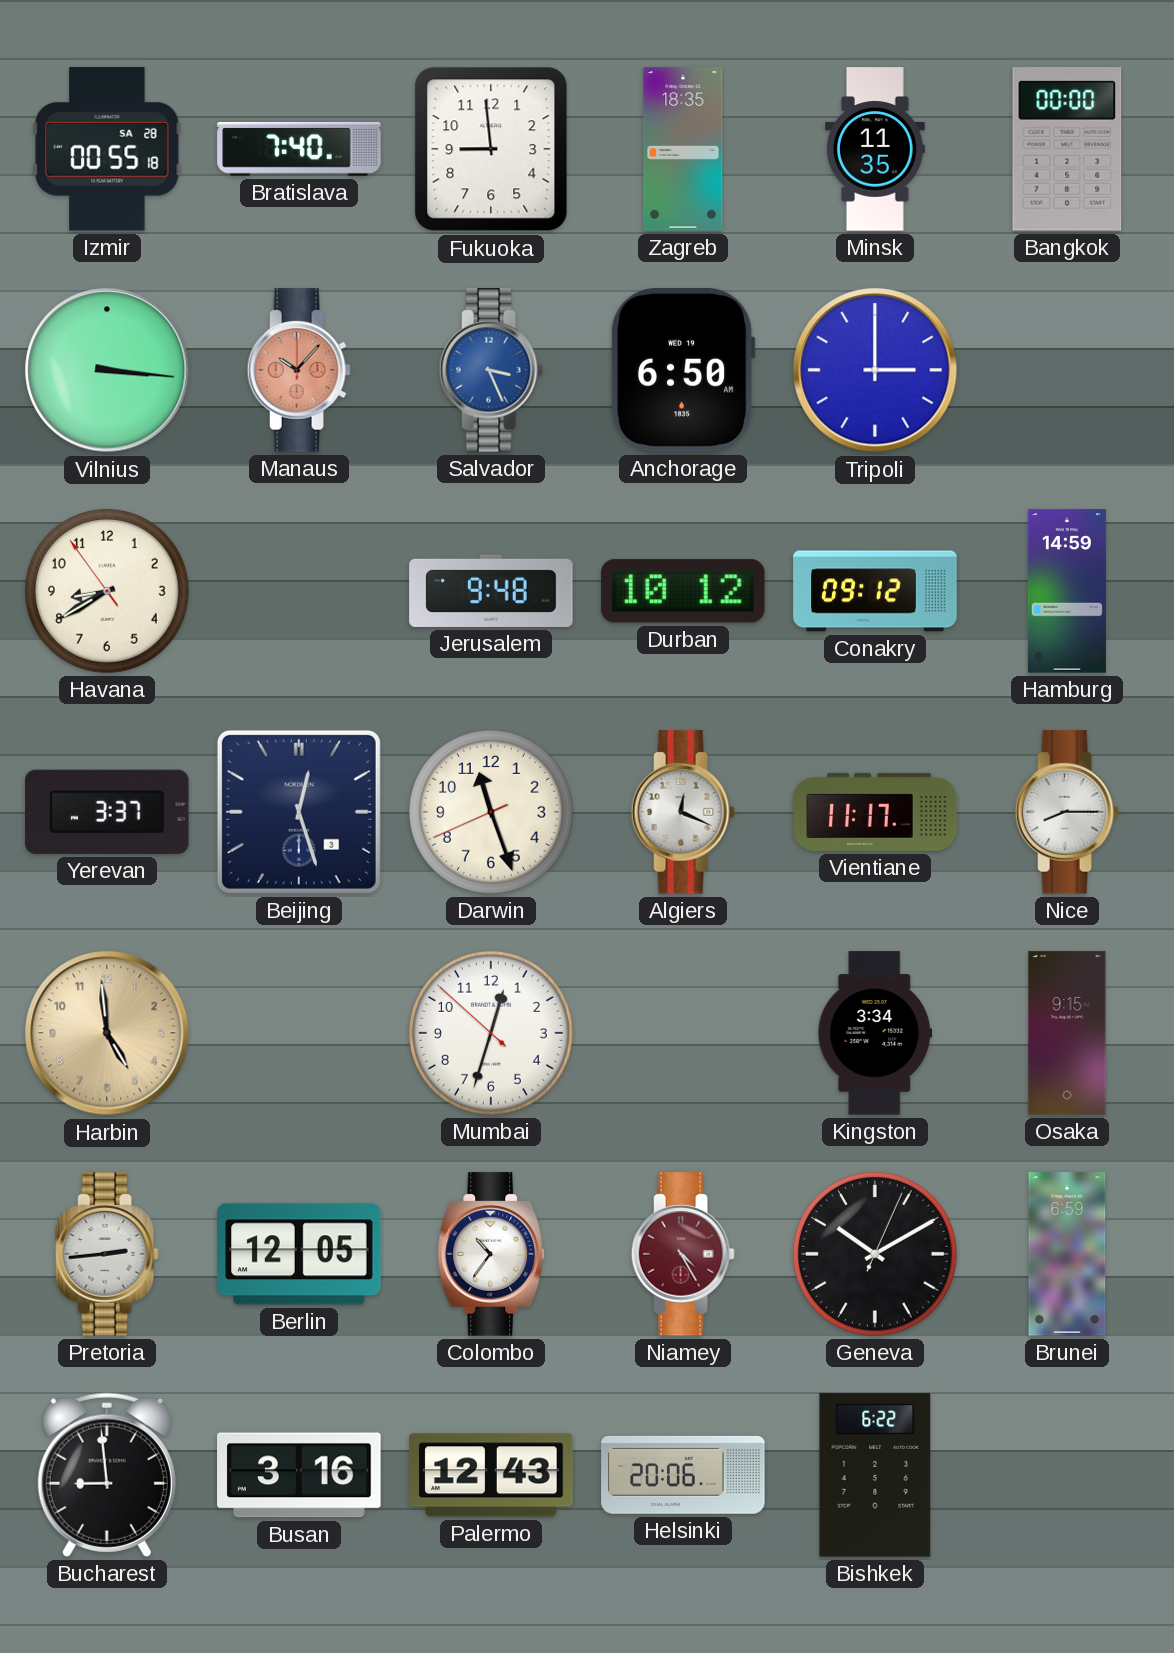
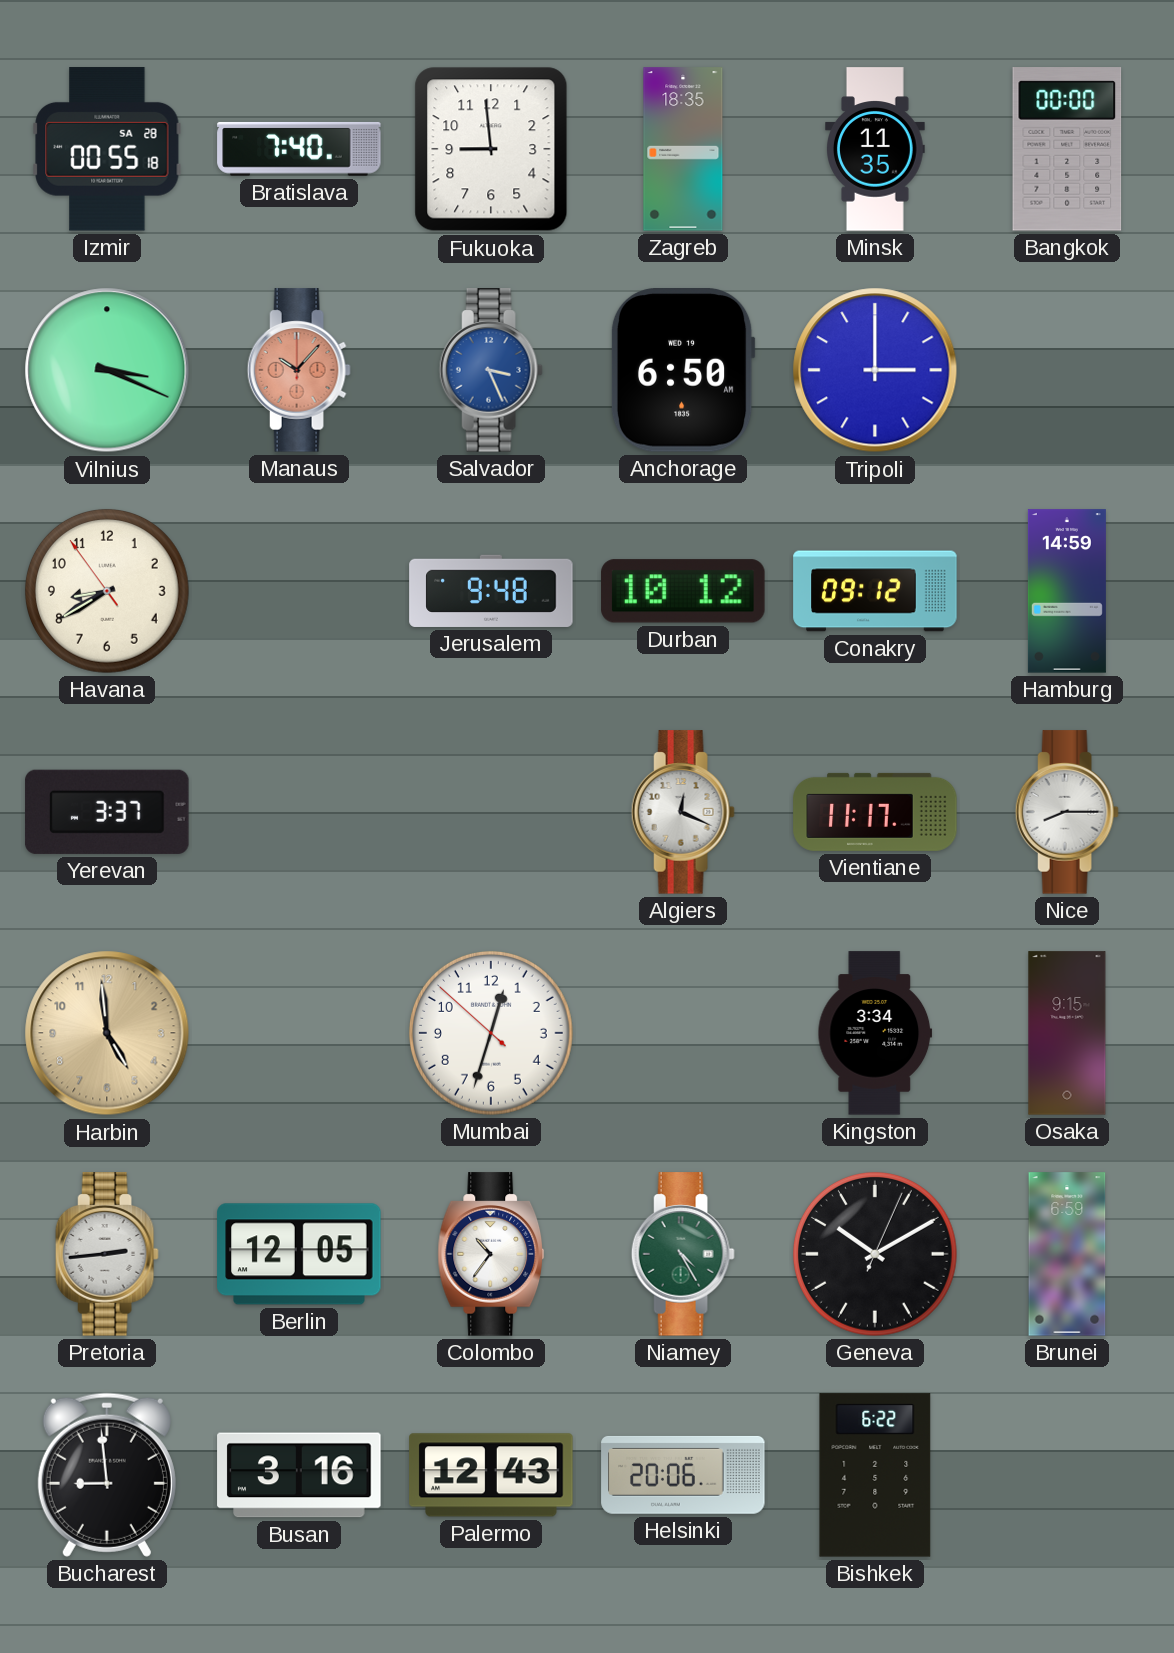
Vilnius: 3:16 -> 3:19
Beijing: 12:27 -> none
Darwin: 11:26 -> none
Niamey dial: burgundy -> green
